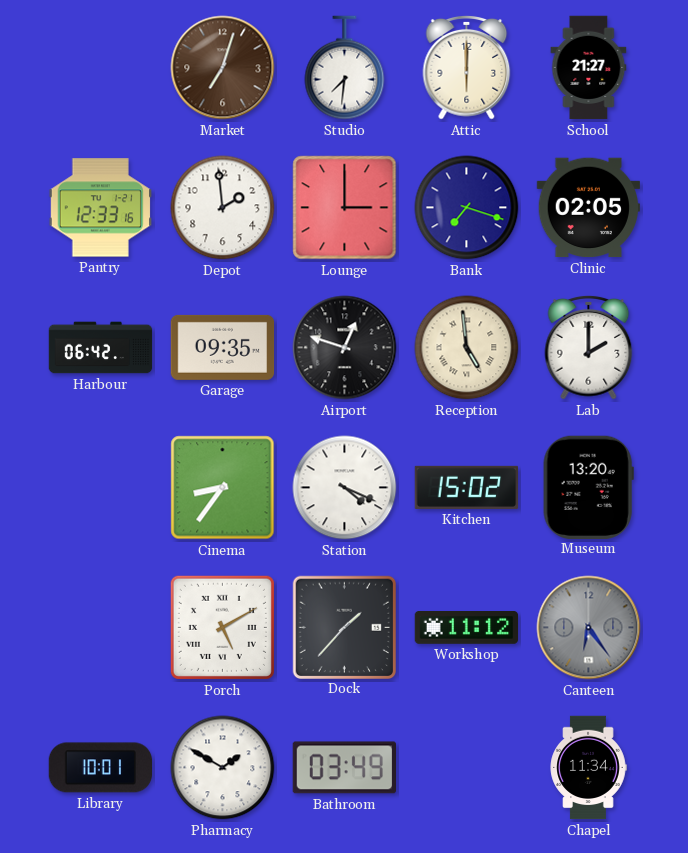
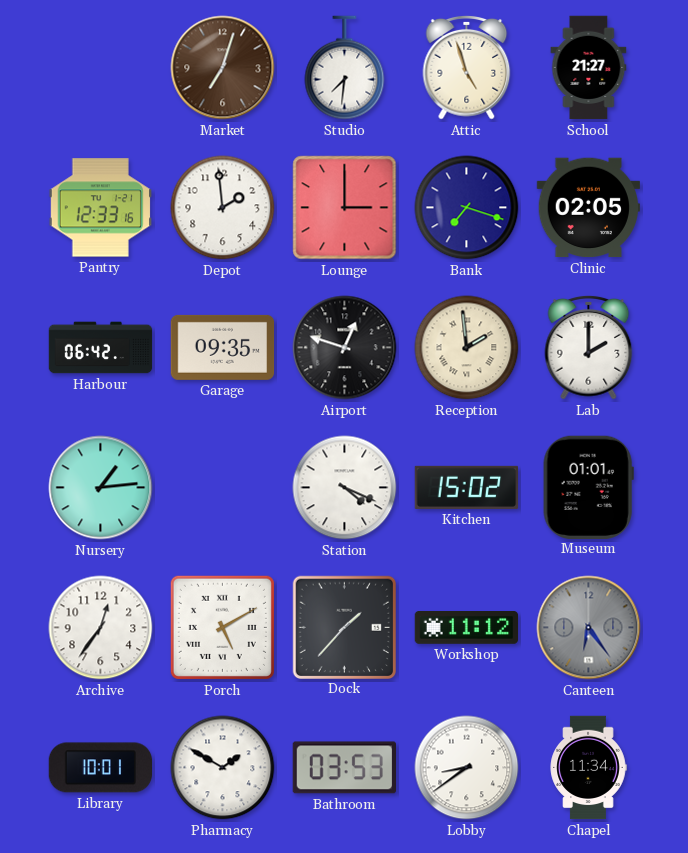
Attic: 6:00 -> 4:57
Reception: 4:59 -> 1:59
Nursery: none -> 1:14
Cinema: 8:36 -> none
Museum: 13:20 -> 01:01
Archive: none -> 12:36
Bathroom: 03:49 -> 03:53
Lobby: none -> 8:39
